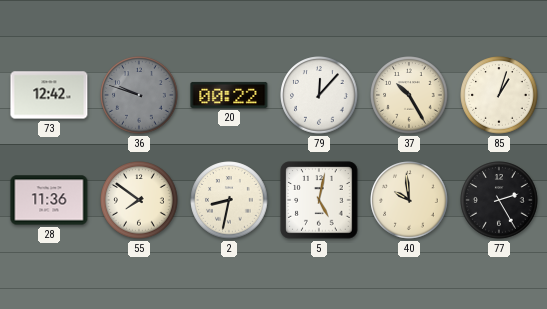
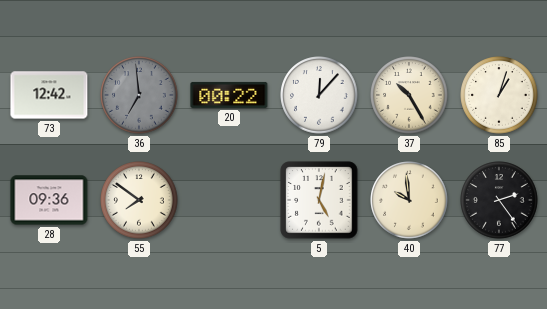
36: 9:48 -> 6:59
28: 11:36 -> 09:36
2: 8:32 -> none
77: 2:25 -> 2:24
